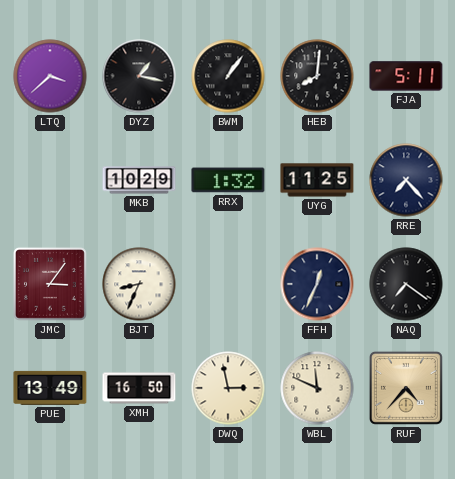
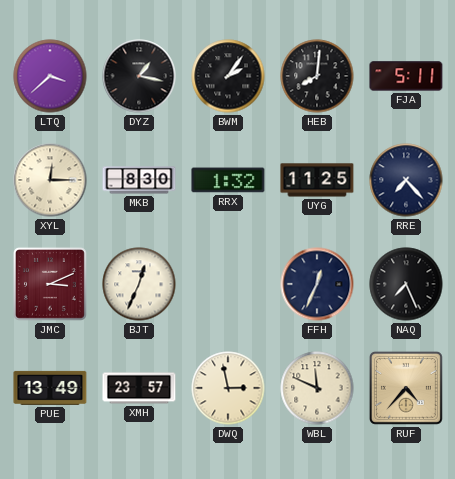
BWM: 1:06 -> 2:06
XYL: none -> 12:15
MKB: 10:29 -> 8:30
JMC: 3:06 -> 3:11
BJT: 8:34 -> 12:34
NAQ: 7:21 -> 7:26
XMH: 16:50 -> 23:57
